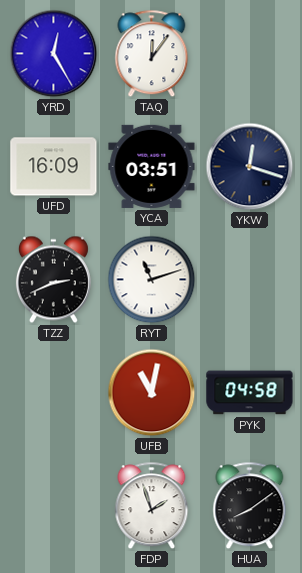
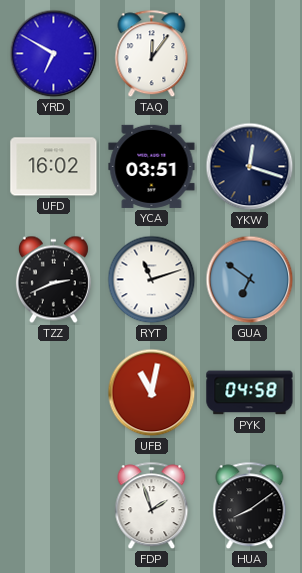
YRD: 12:25 -> 6:50
UFD: 16:09 -> 16:02
GUA: none -> 6:51
